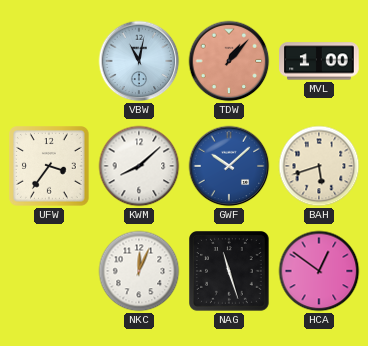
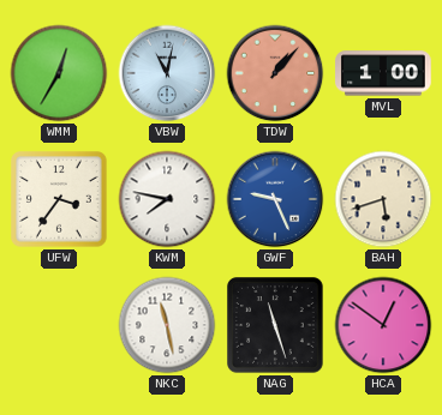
WMM: none -> 12:35
KWM: 8:08 -> 7:47
GWF: 10:08 -> 9:26
NKC: 12:04 -> 11:28
